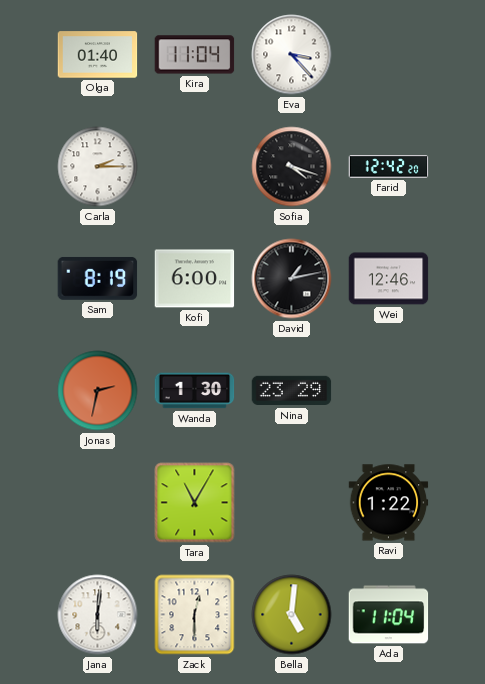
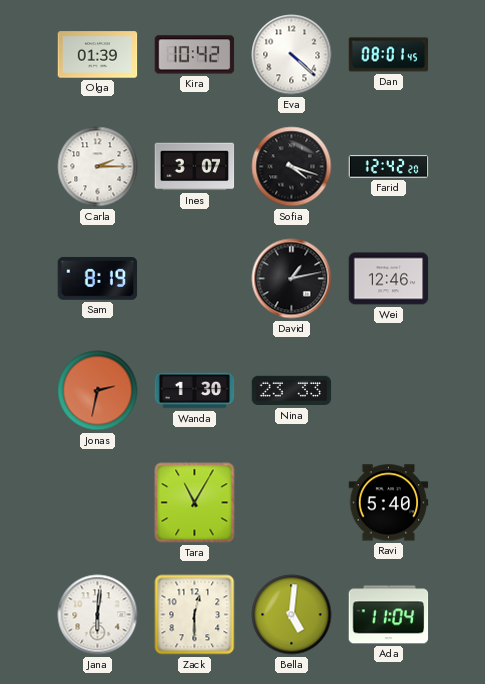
Olga: 01:40 -> 01:39
Kira: 11:04 -> 10:42
Eva: 3:23 -> 4:22
Dan: none -> 08:01
Ines: none -> 3:07
Kofi: 6:00 -> none
Nina: 23:29 -> 23:33
Ravi: 1:22 -> 5:40
